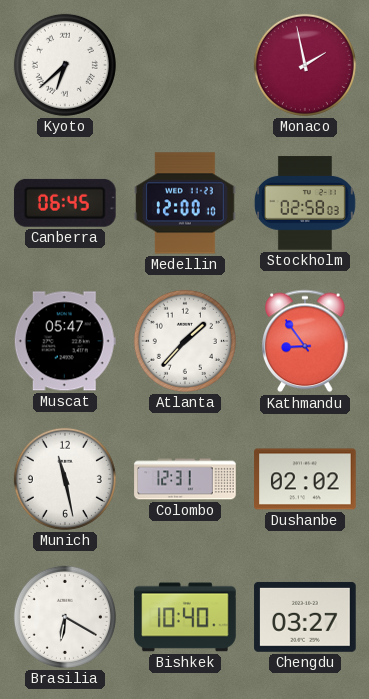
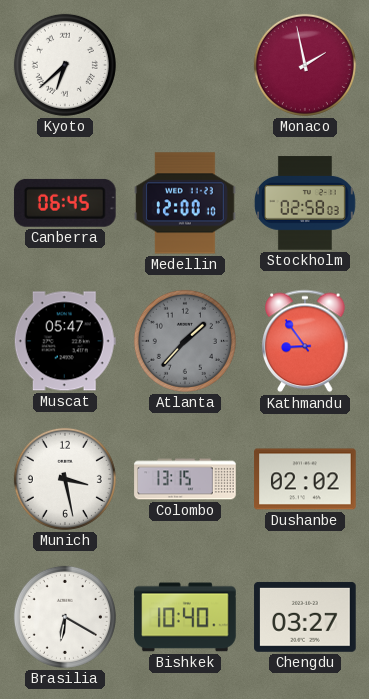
Atlanta dial: white -> grey
Munich: 11:28 -> 3:28
Colombo: 12:31 -> 13:15
